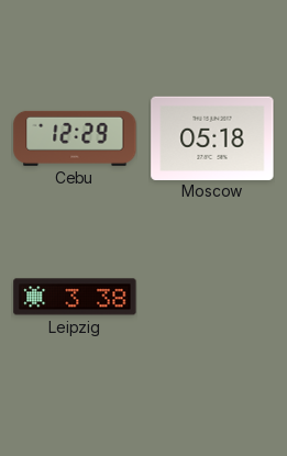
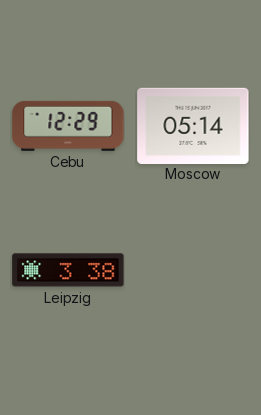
Moscow: 05:18 -> 05:14
